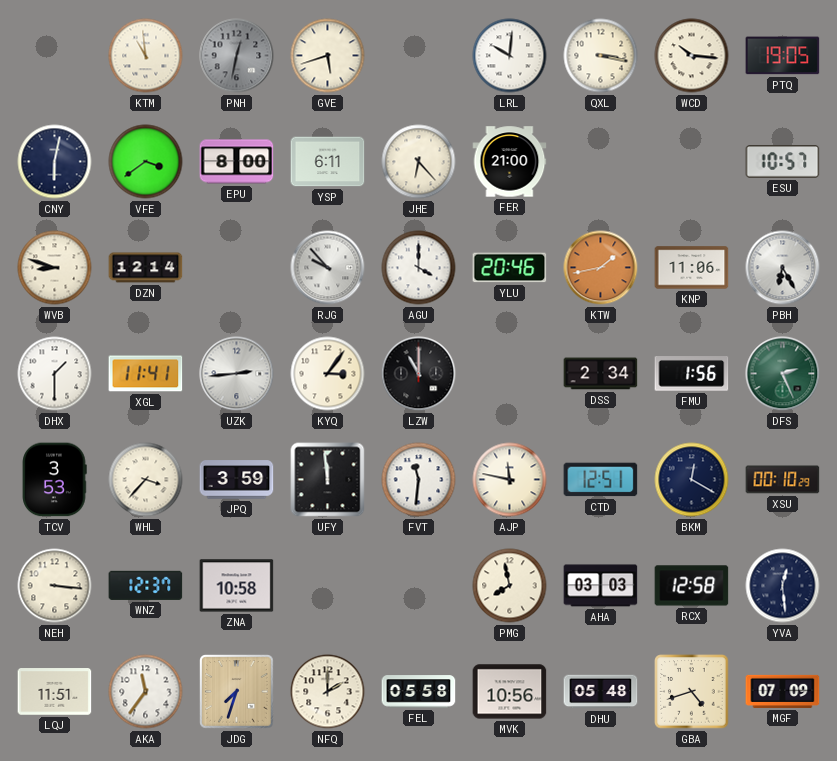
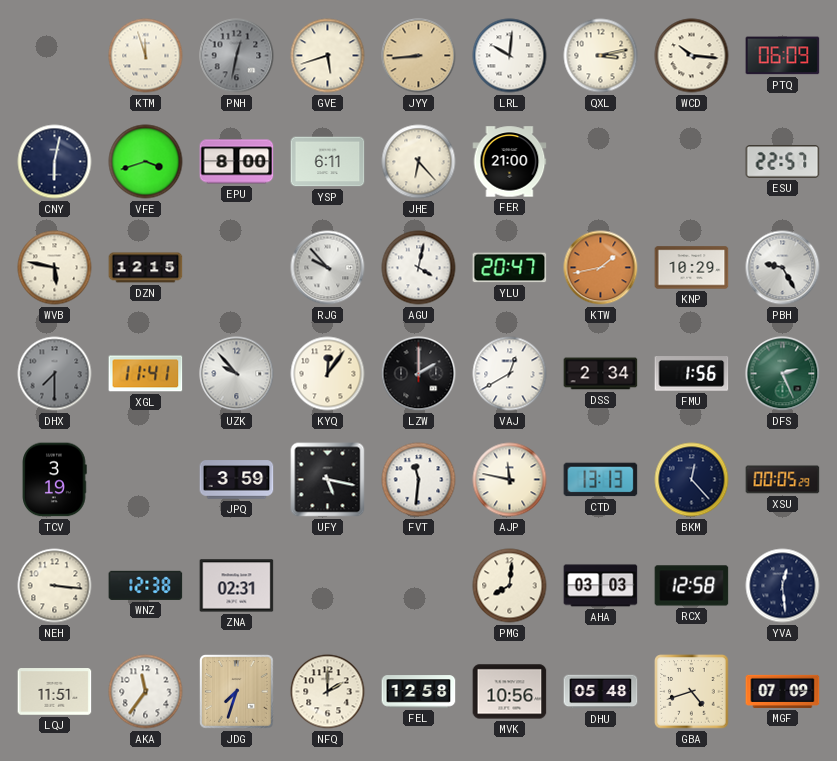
KTM: 10:59 -> 11:57
JYY: none -> 8:44
QXL: 3:17 -> 3:13
PTQ: 19:05 -> 06:09
VFE: 3:39 -> 3:42
ESU: 10:57 -> 22:57
WVB: 8:48 -> 5:47
DZN: 12:14 -> 12:15
AGU: 4:00 -> 4:02
YLU: 20:46 -> 20:47
KNP: 11:06 -> 10:29
PBH: 6:25 -> 9:25
DHX: 1:30 -> 7:30
DHX dial: white -> grey
UZK: 2:44 -> 9:53
KYQ: 3:06 -> 12:06
LZW: 11:00 -> 2:00
VAJ: none -> 12:40
TCV: 3:53 -> 3:19
WHL: 3:37 -> none
UFY: 11:59 -> 5:17
CTD: 12:51 -> 13:13
BKM: 12:20 -> 12:23
XSU: 00:10 -> 00:05
WNZ: 12:37 -> 12:38
ZNA: 10:58 -> 02:31
PMG: 7:58 -> 8:01
FEL: 05:58 -> 12:58
